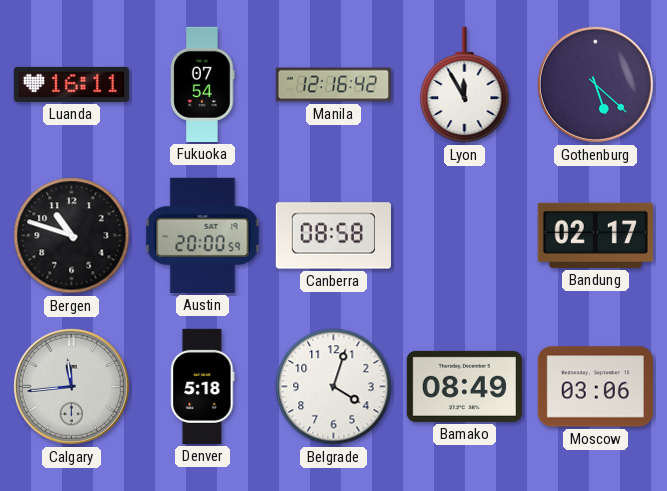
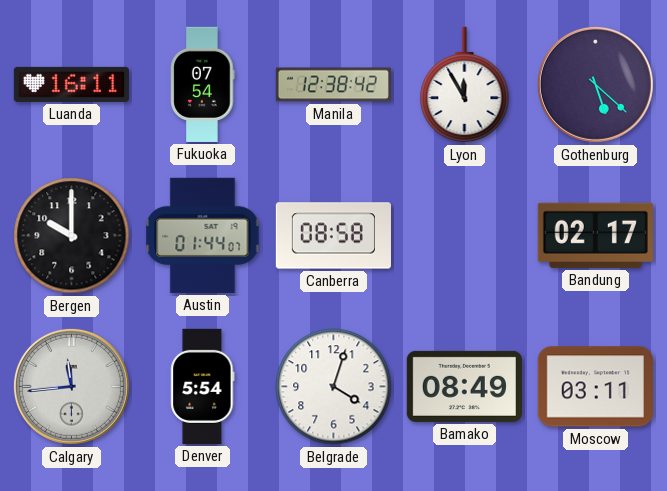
Manila: 12:16 -> 12:38
Bergen: 10:48 -> 10:00
Austin: 20:00 -> 01:44
Denver: 5:18 -> 5:54
Moscow: 03:06 -> 03:11
